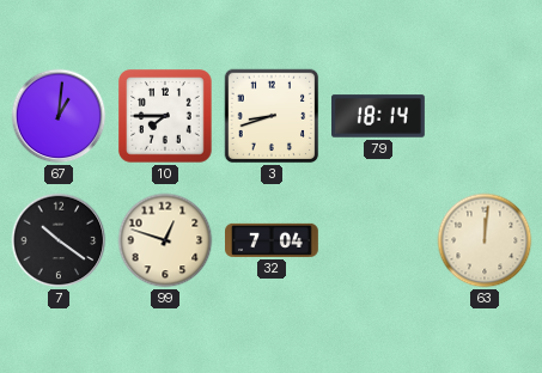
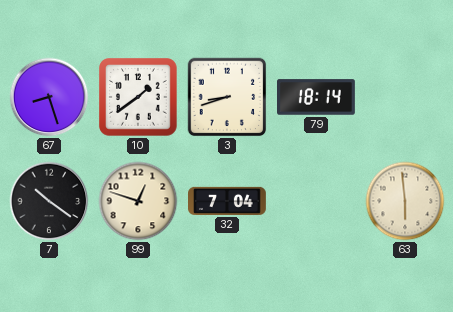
67: 1:01 -> 8:27
10: 7:45 -> 1:39
63: 12:01 -> 5:59
